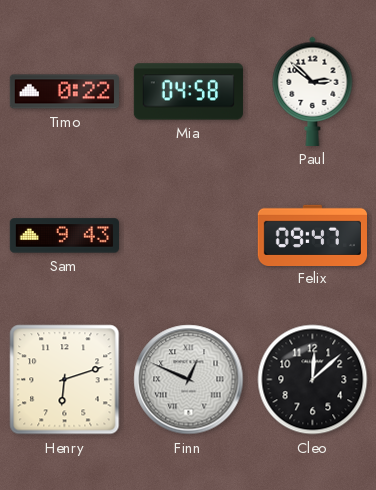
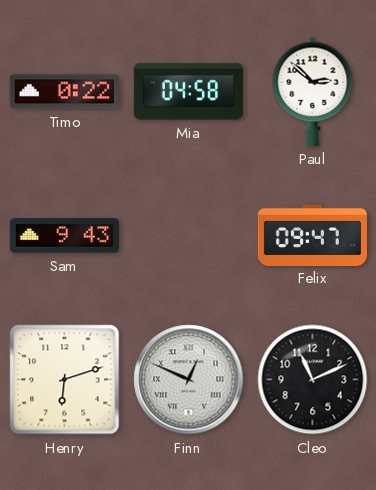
Cleo: 12:08 -> 11:11
